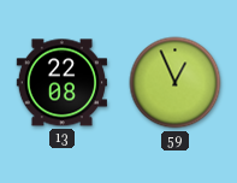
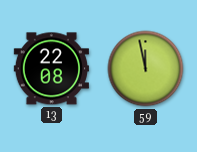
59: 12:56 -> 11:58
